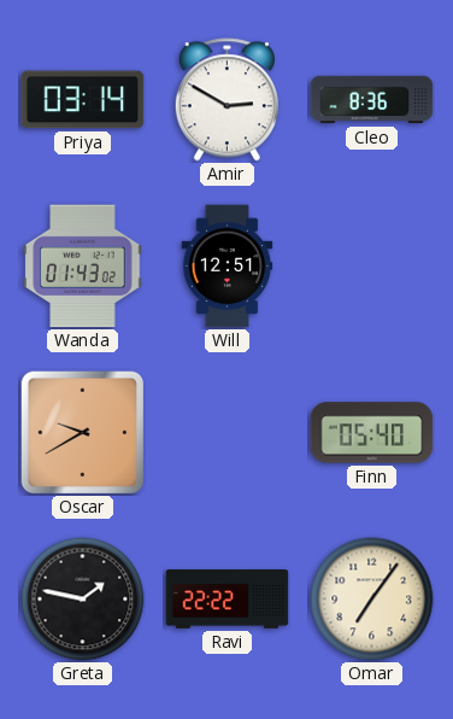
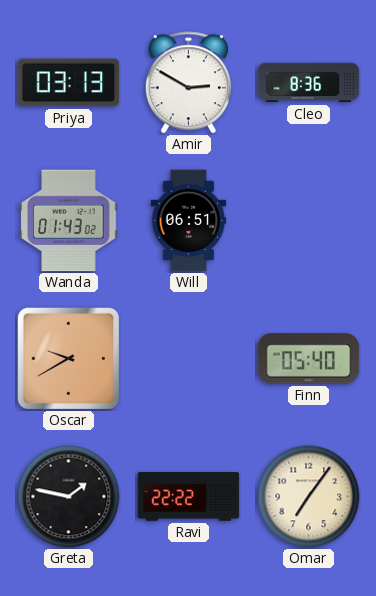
Priya: 03:14 -> 03:13
Will: 12:51 -> 06:51
